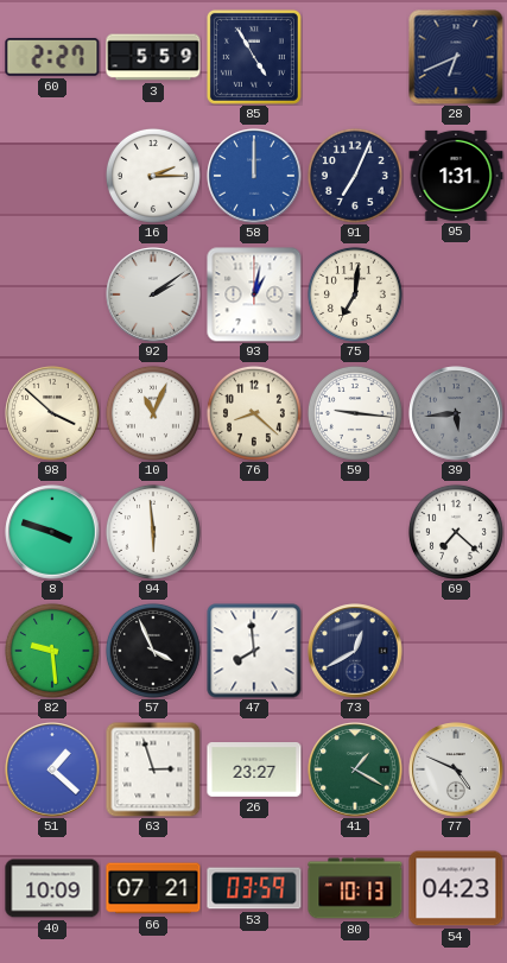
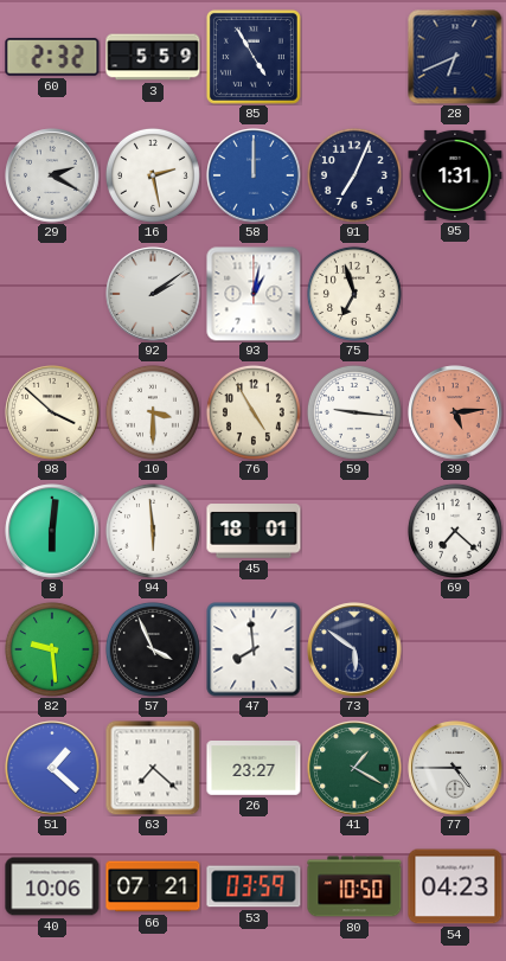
60: 2:27 -> 2:32
29: none -> 2:20
16: 2:15 -> 2:28
75: 7:01 -> 6:57
10: 11:04 -> 3:30
76: 8:22 -> 4:55
39: 5:44 -> 5:14
39 dial: grey -> salmon
8: 3:48 -> 6:01
45: none -> 18:01
73: 12:40 -> 5:51
63: 2:57 -> 7:22
77: 4:49 -> 4:45
40: 10:09 -> 10:06
80: 10:13 -> 10:50
